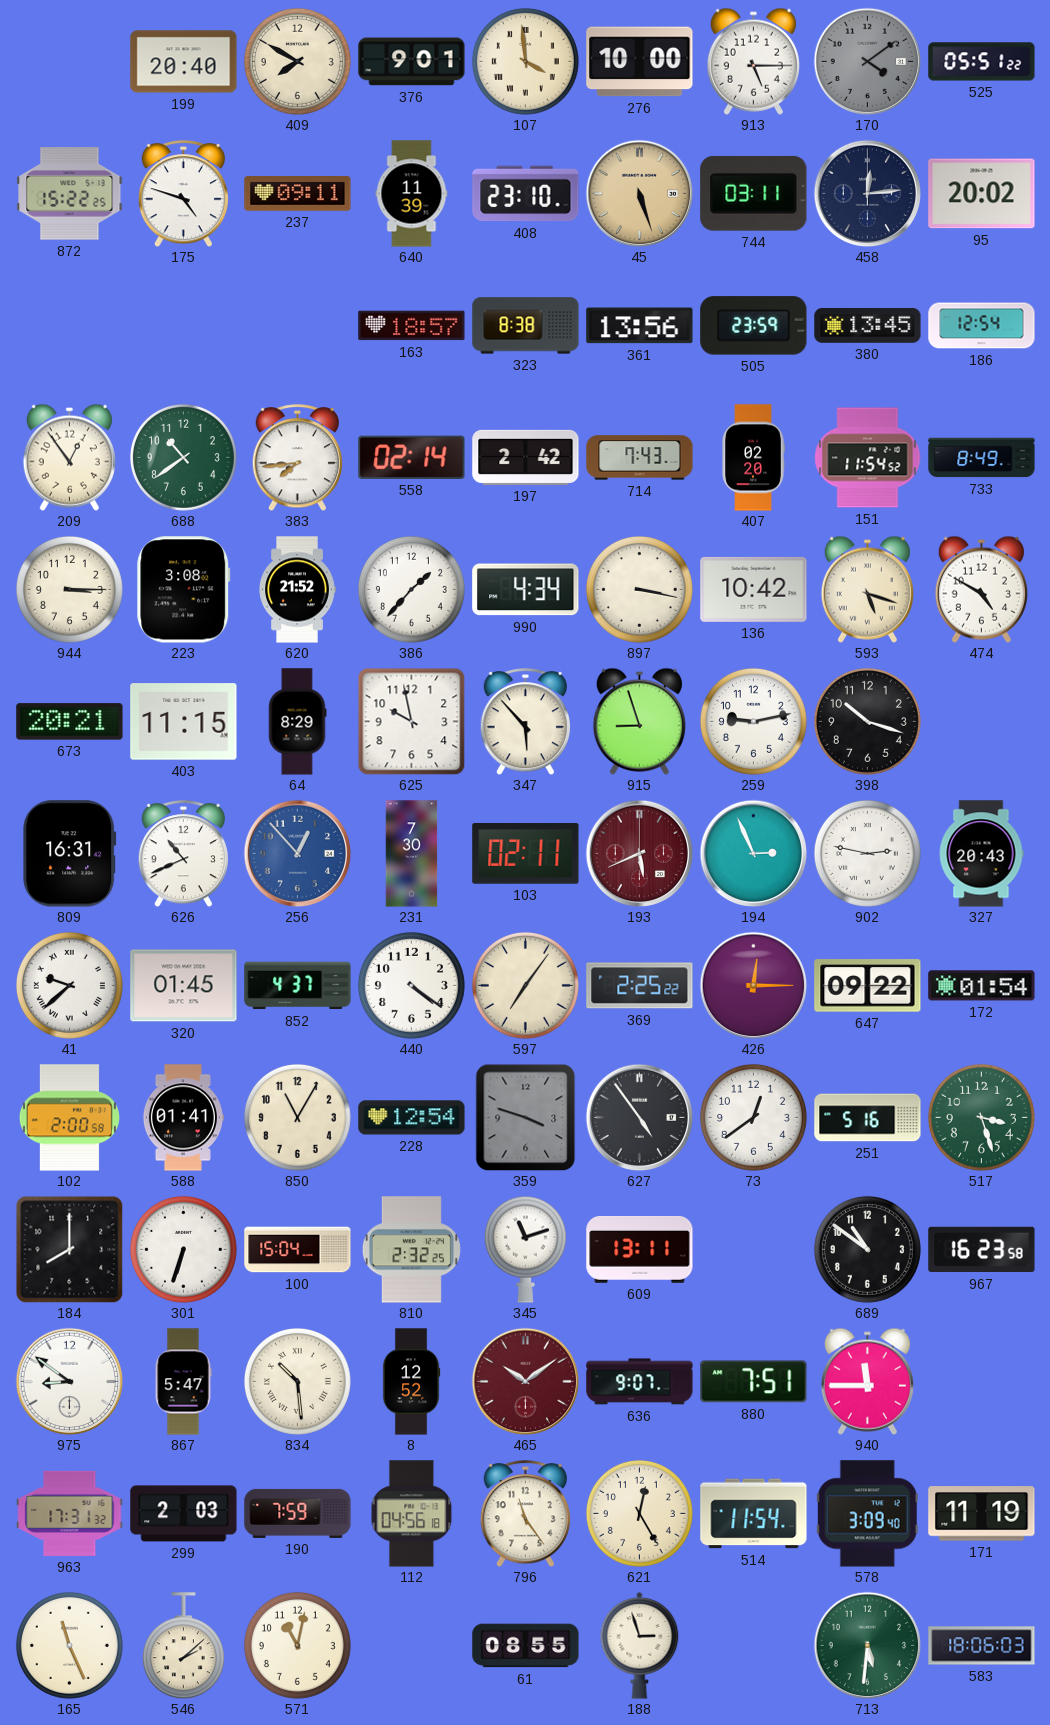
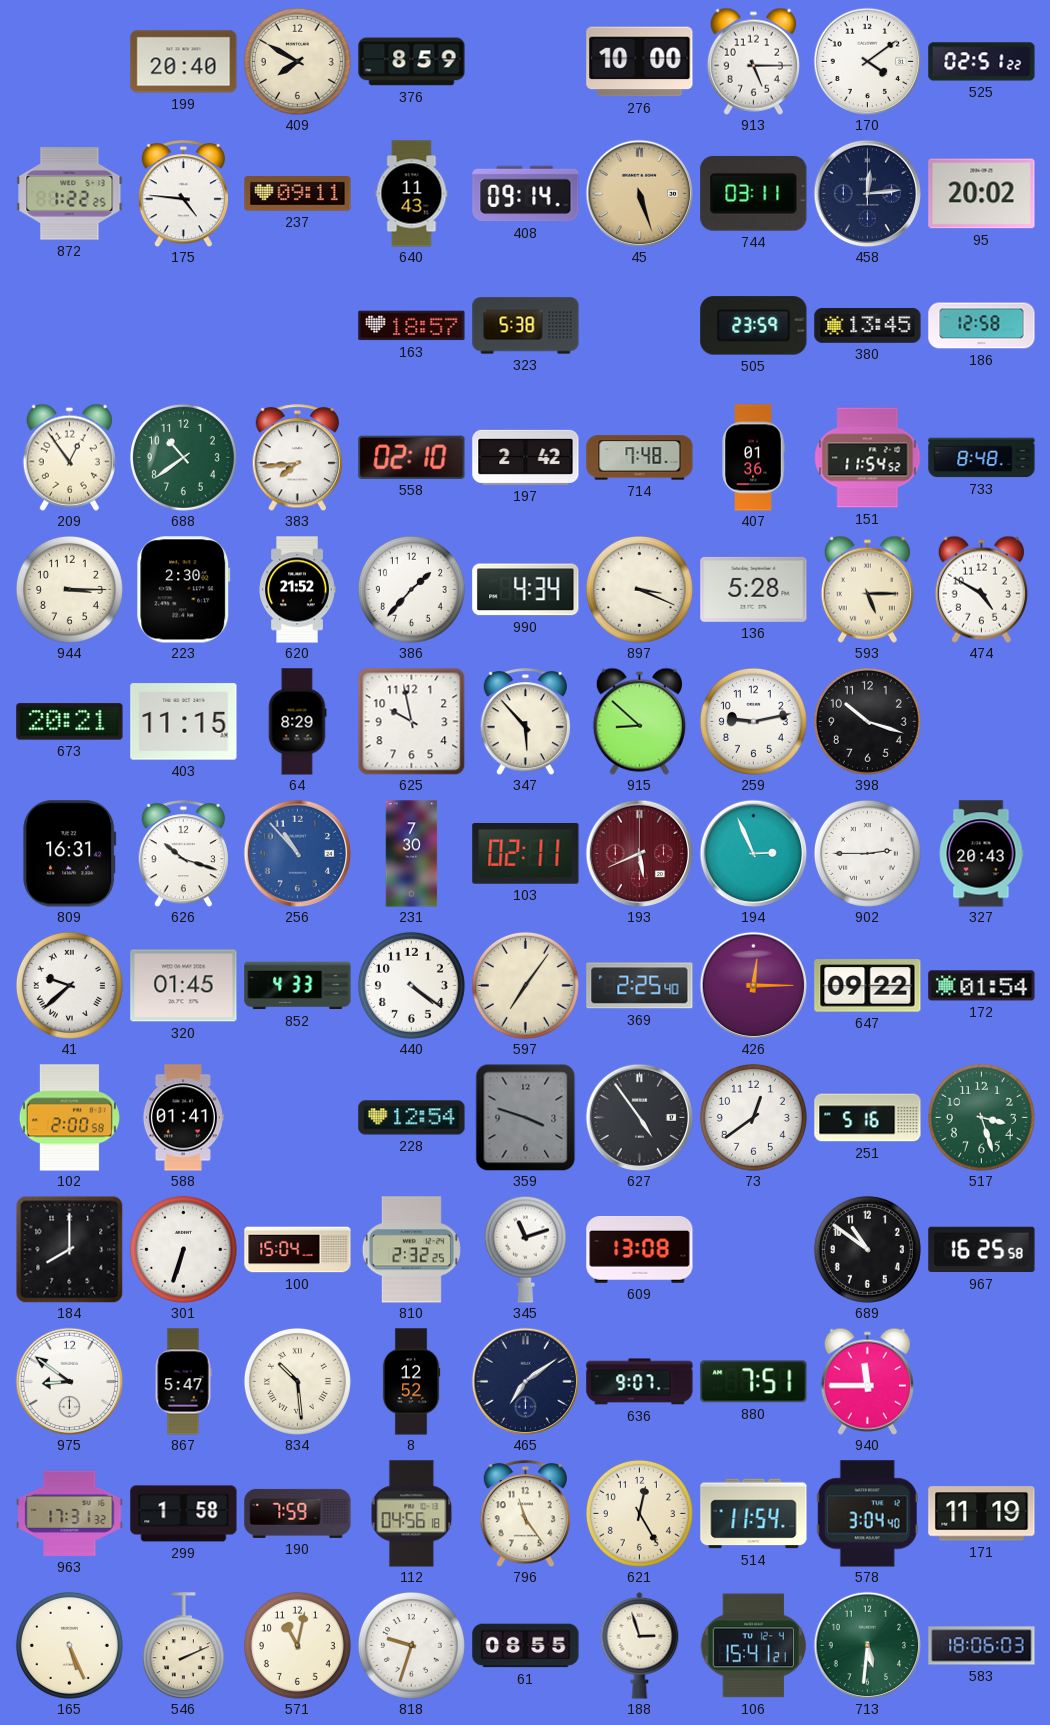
376: 9:01 -> 8:59
107: 3:59 -> none
170 dial: grey -> white
525: 05:51 -> 02:51
872: 15:22 -> 1:22
175: 4:48 -> 4:46
640: 11:39 -> 11:43
408: 23:10 -> 09:14
323: 8:38 -> 5:38
361: 13:56 -> none
186: 12:54 -> 12:58
558: 02:14 -> 02:10
714: 7:43 -> 7:48
407: 02:20 -> 01:36
733: 8:49 -> 8:48
223: 3:08 -> 2:30
897: 3:17 -> 3:19
136: 10:42 -> 5:28
593: 5:18 -> 5:15
915: 8:57 -> 8:52
626: 10:41 -> 10:18
256: 12:53 -> 10:53
902: 2:47 -> 2:45
852: 4:37 -> 4:33
369: 2:25:22 -> 2:25:40
850: 11:05 -> none
609: 13:11 -> 13:08
967: 16:23 -> 16:25
465: 10:09 -> 7:09
465 dial: burgundy -> navy
299: 2:03 -> 1:58
578: 3:09 -> 3:04
165: 11:26 -> 5:26
546: 2:08 -> 2:11
818: none -> 9:33
106: none -> 15:41
